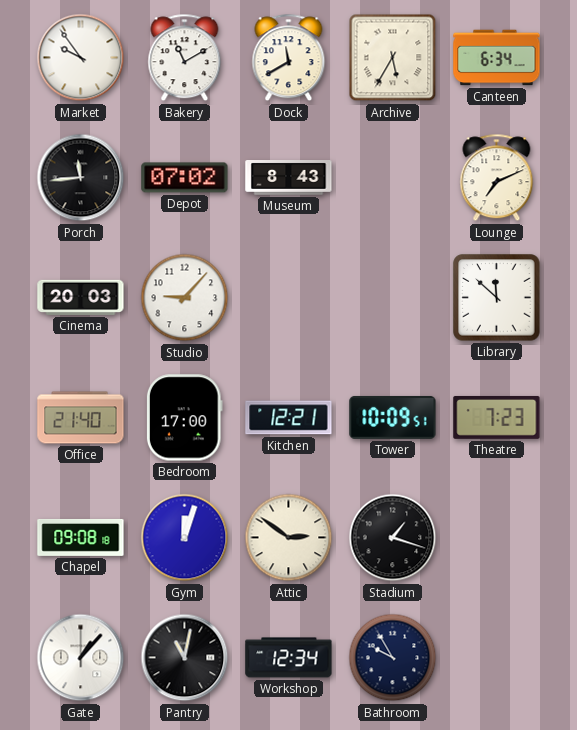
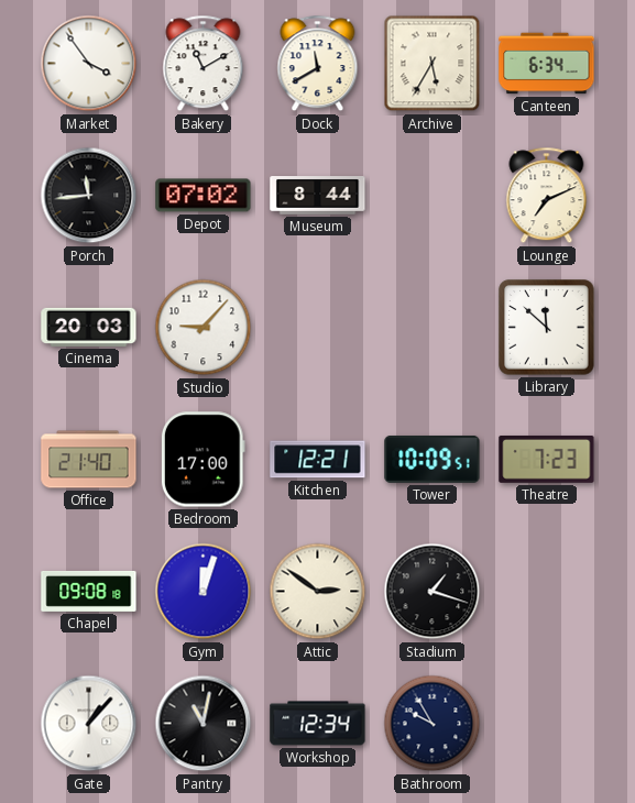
Market: 9:54 -> 3:54
Museum: 8:43 -> 8:44
